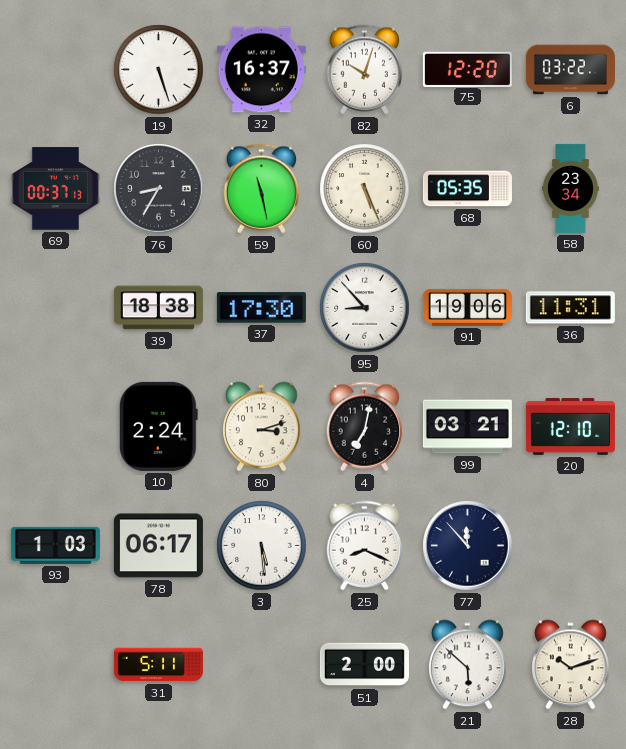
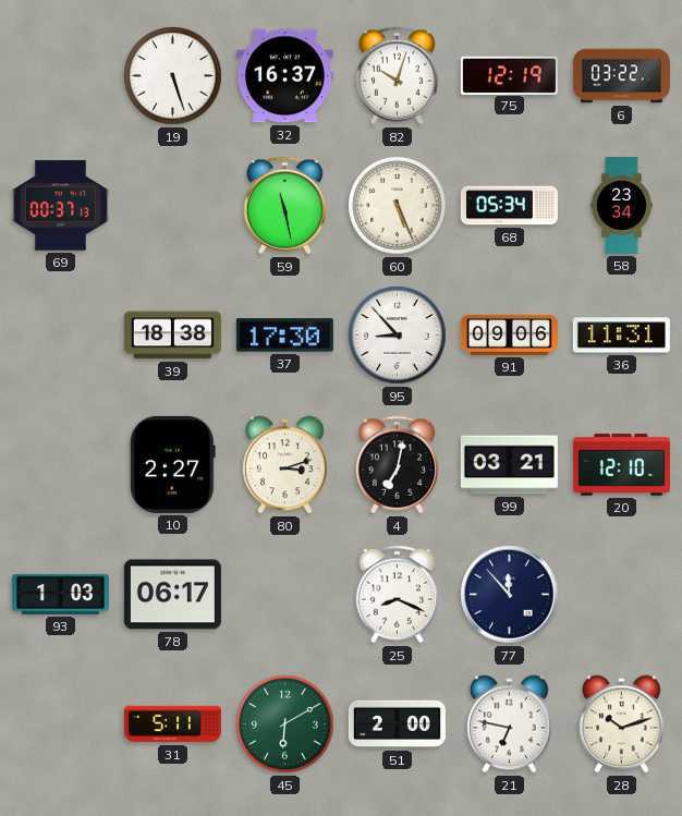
75: 12:20 -> 12:19
76: 8:35 -> none
68: 05:35 -> 05:34
91: 19:06 -> 09:06
10: 2:24 -> 2:27
3: 5:29 -> none
45: none -> 6:10
21: 5:52 -> 6:47
